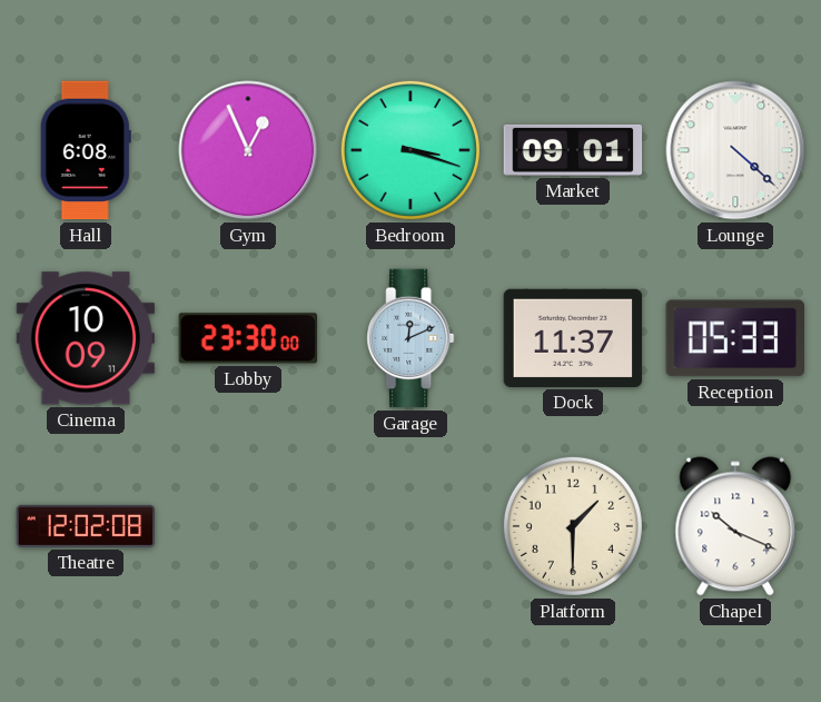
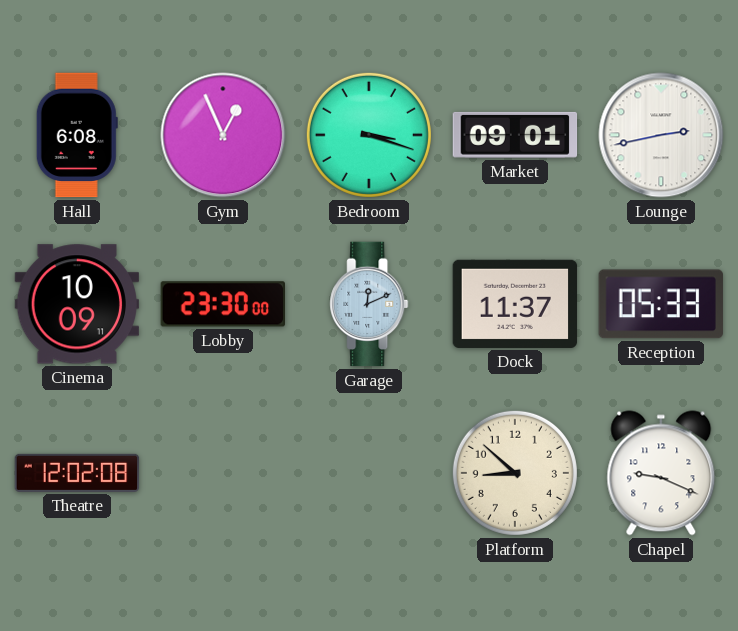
Lounge: 4:22 -> 2:43
Platform: 1:30 -> 8:52
Chapel: 10:19 -> 9:19
